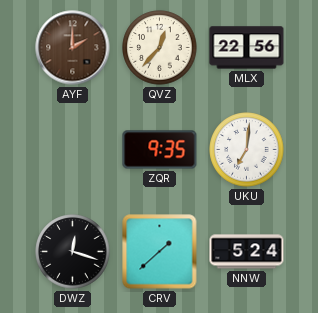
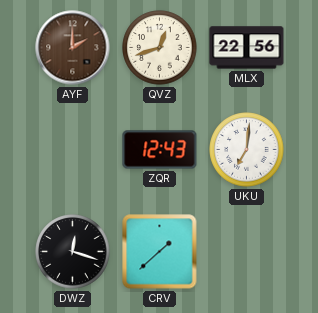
QVZ: 12:37 -> 12:42
ZQR: 9:35 -> 12:43
NNW: 5:24 -> none
